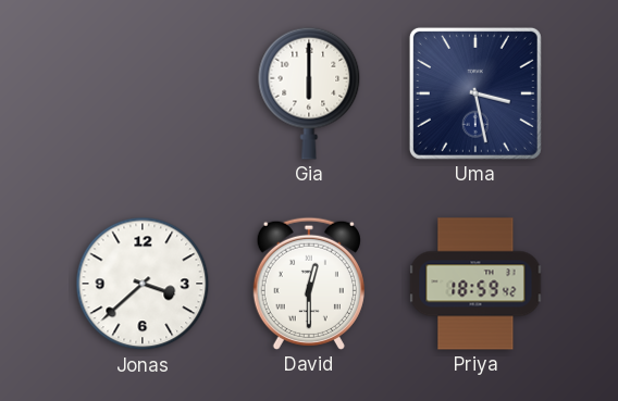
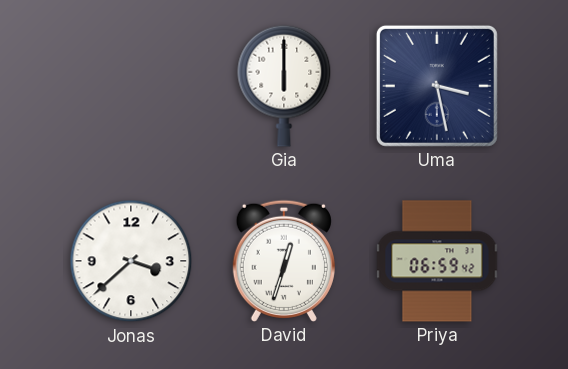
David: 12:30 -> 12:33
Priya: 18:59 -> 06:59
